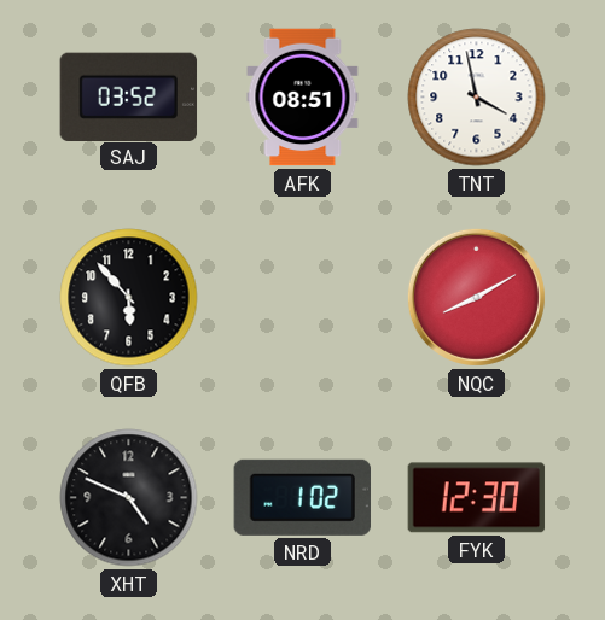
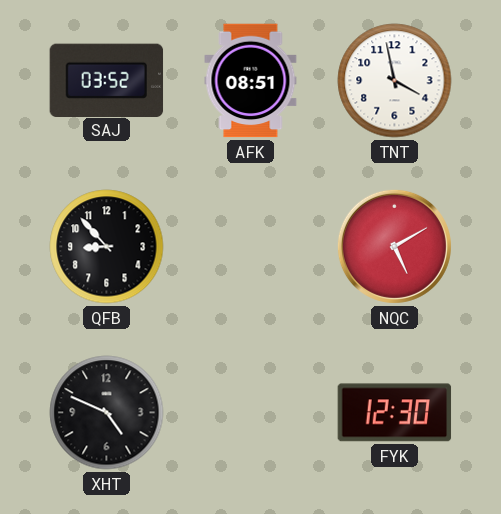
QFB: 5:53 -> 8:53
NQC: 8:10 -> 5:10
NRD: 1:02 -> none
